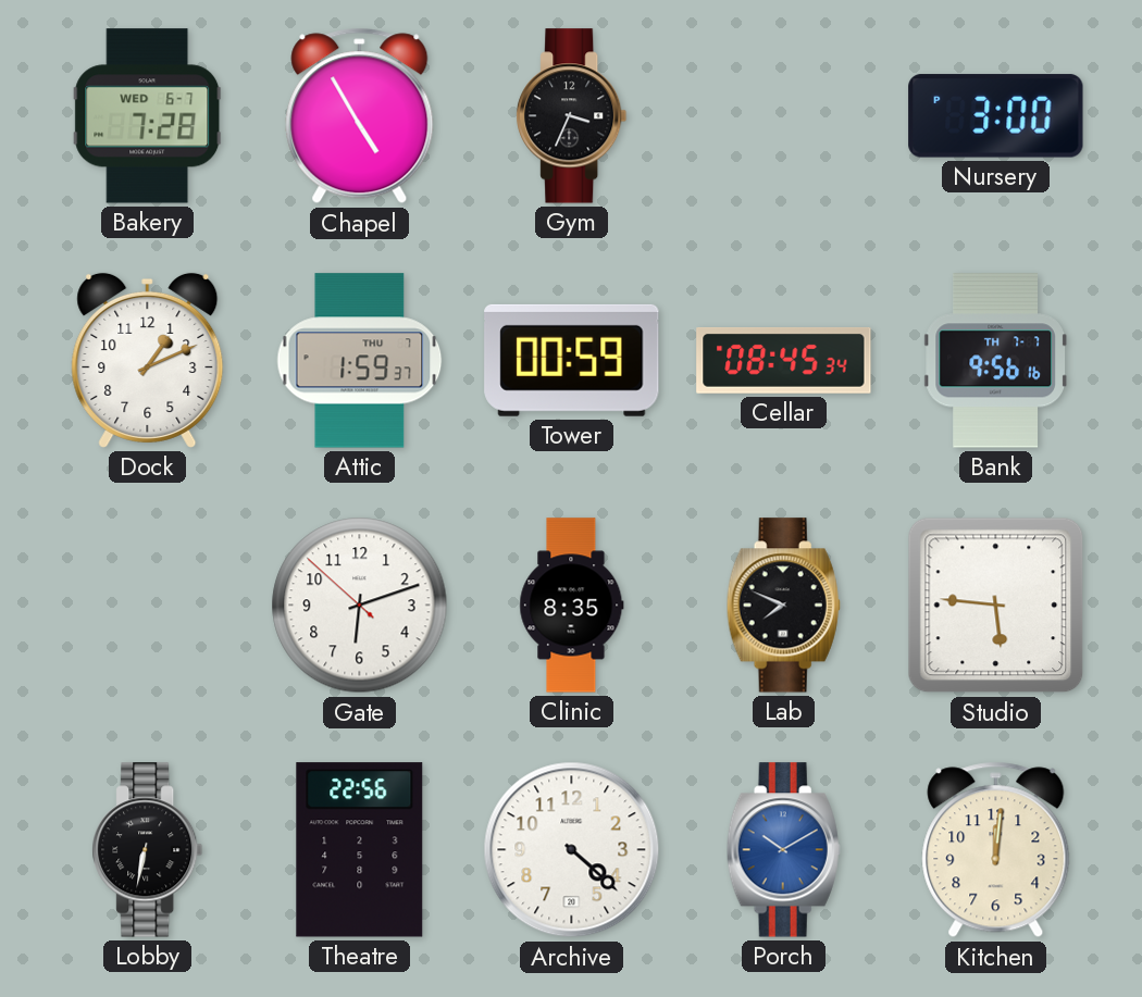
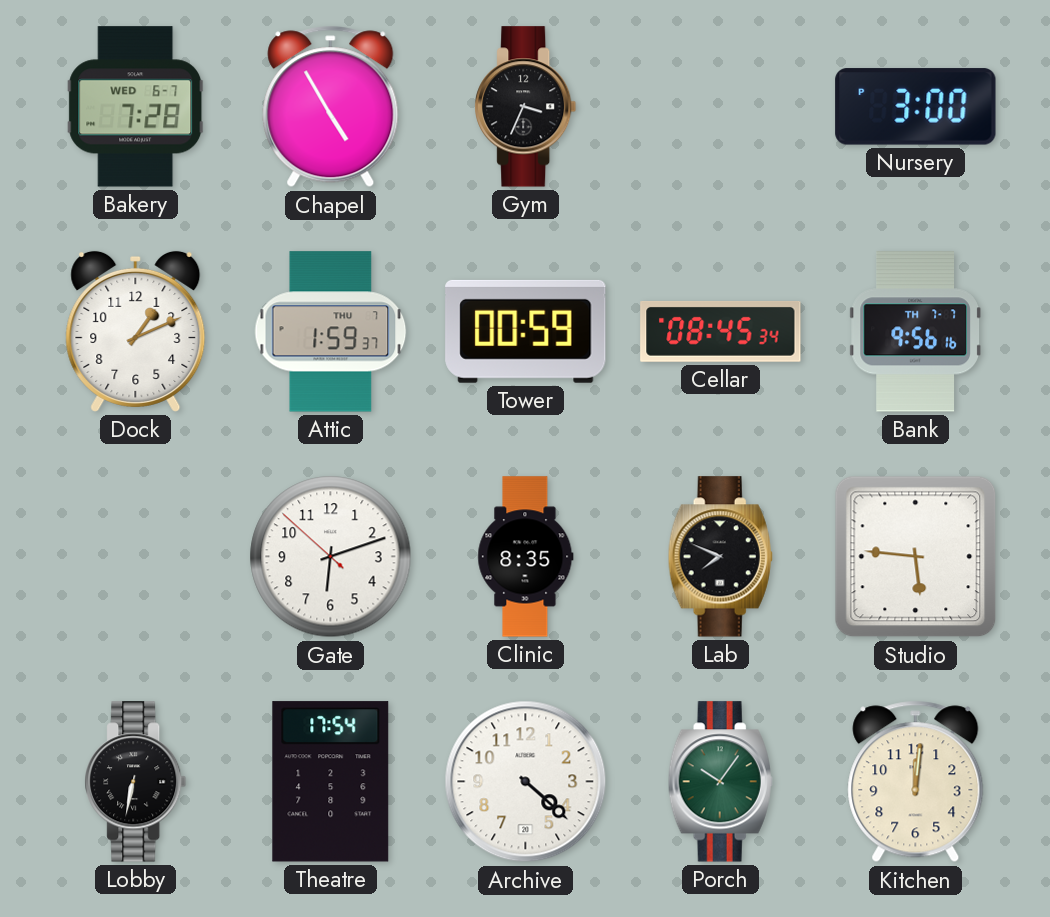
Theatre: 22:56 -> 17:54
Porch: 10:10 -> 10:06
Porch dial: blue -> green
